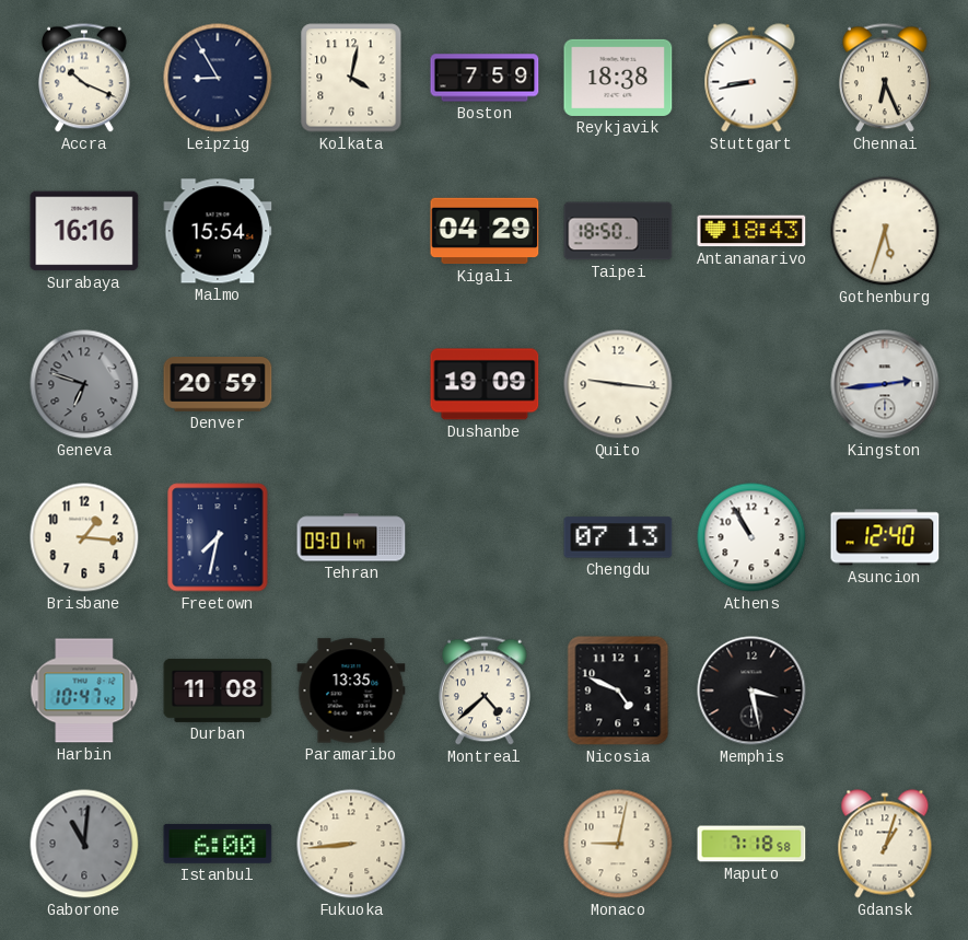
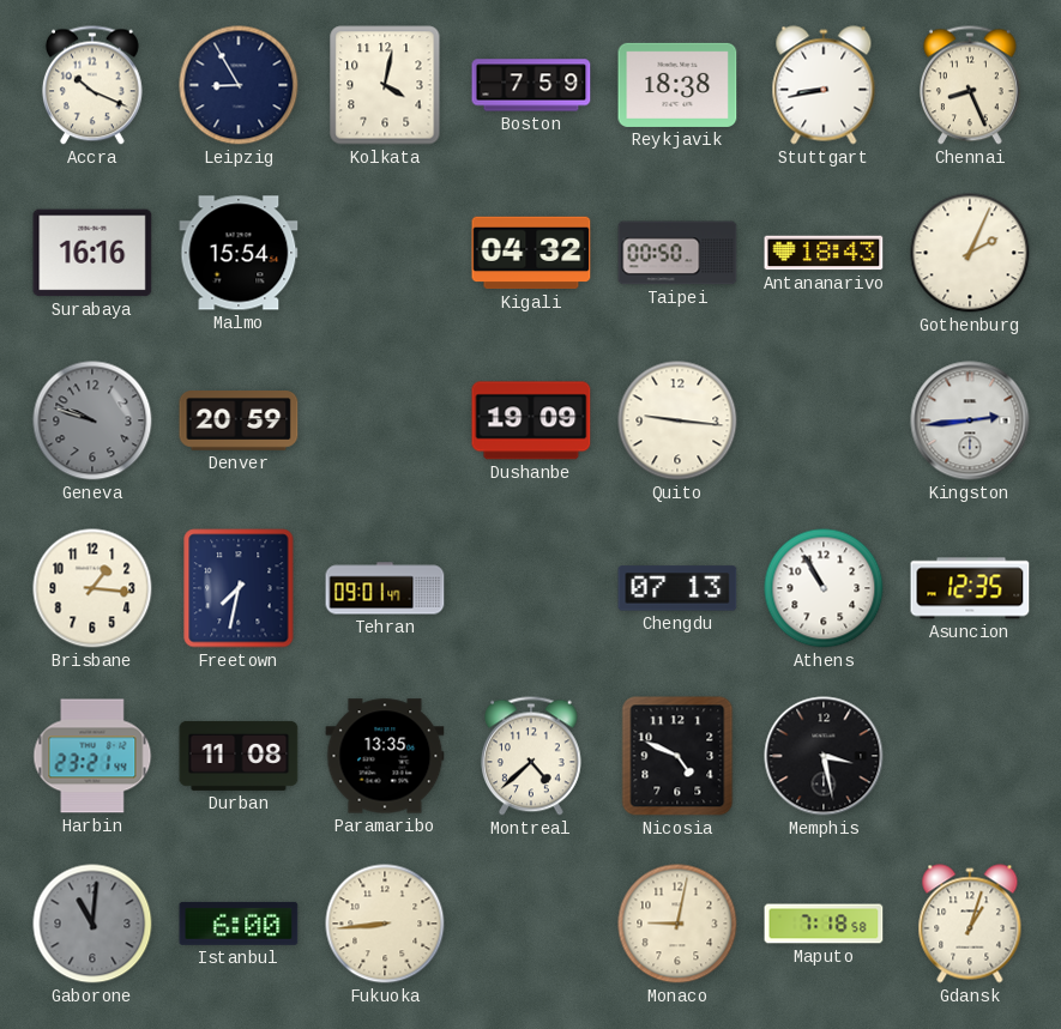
Chennai: 6:26 -> 8:26
Kigali: 04:29 -> 04:32
Taipei: 18:50 -> 00:50
Gothenburg: 5:33 -> 2:04
Geneva: 6:48 -> 9:48
Asuncion: 12:40 -> 12:35
Harbin: 10:47 -> 23:21
